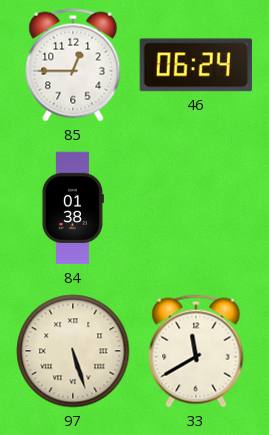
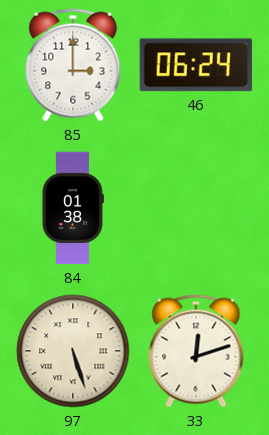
85: 12:45 -> 3:00
33: 11:40 -> 12:12
